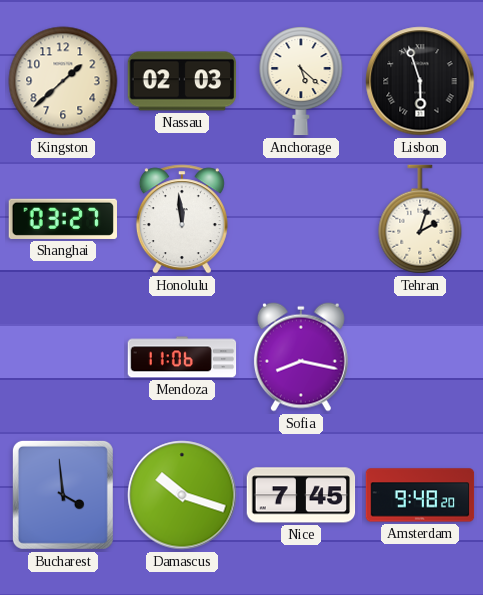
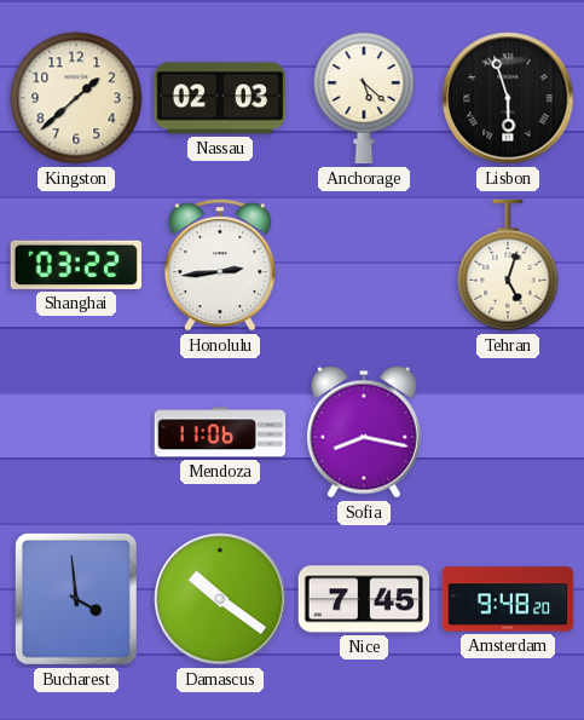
Shanghai: 03:27 -> 03:22
Honolulu: 11:59 -> 2:44
Tehran: 2:03 -> 5:03
Damascus: 10:18 -> 10:21
